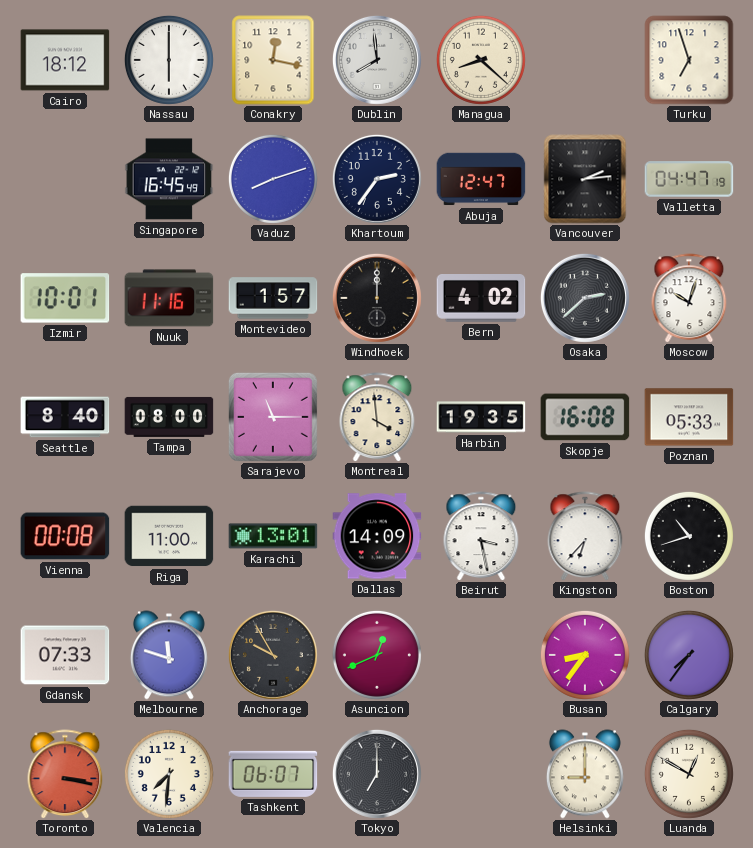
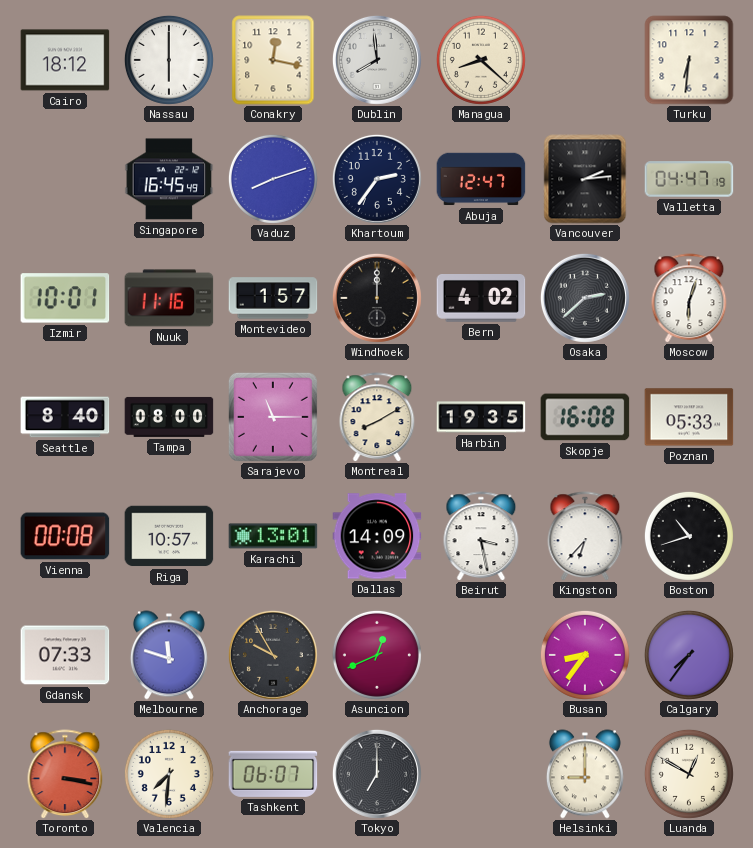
Turku: 6:57 -> 6:31
Moscow: 10:03 -> 6:03
Montreal: 3:59 -> 8:10
Riga: 11:00 -> 10:57
